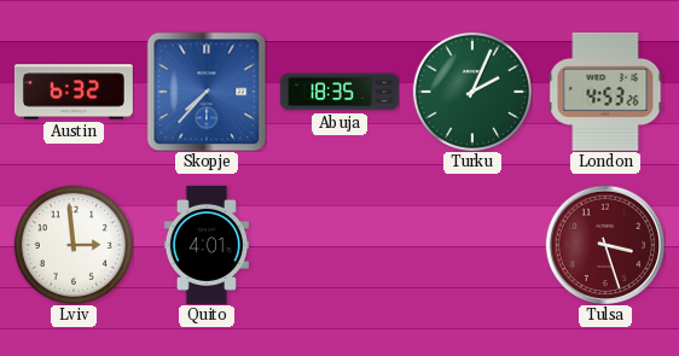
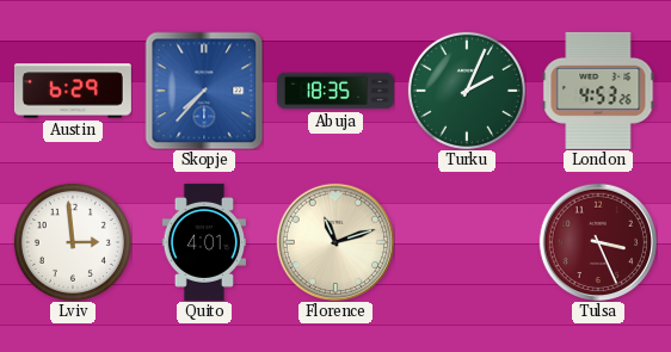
Austin: 6:32 -> 6:29
Florence: none -> 11:12
Tulsa: 3:27 -> 3:26
